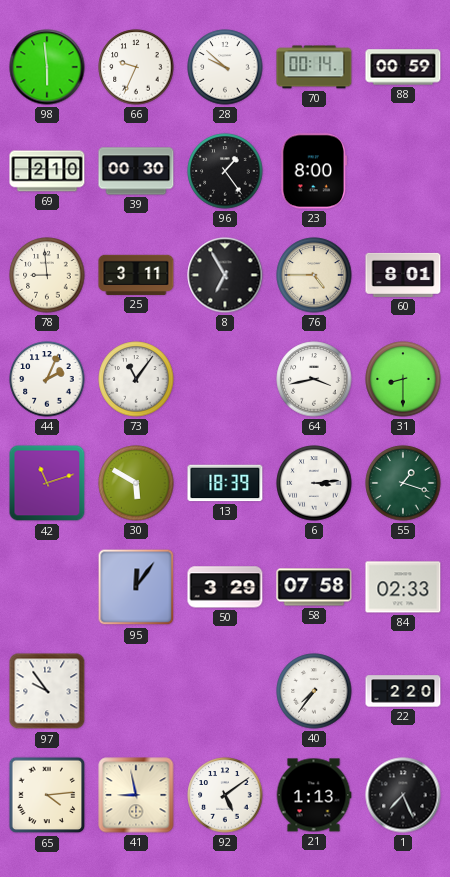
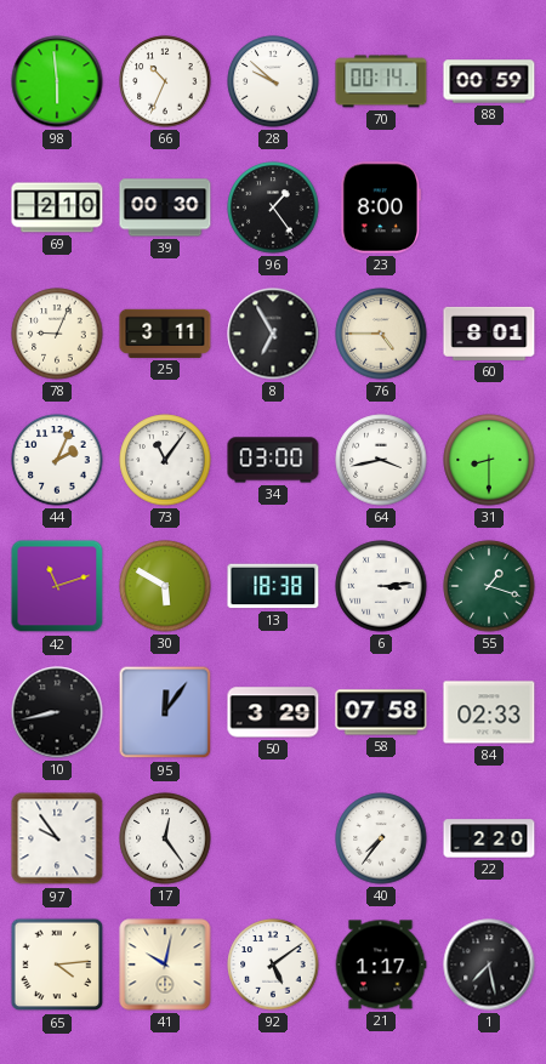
66: 9:34 -> 10:34
78: 8:59 -> 9:04
34: none -> 03:00
13: 18:39 -> 18:38
10: none -> 8:43
17: none -> 12:24
41: 8:58 -> 10:02
21: 1:13 -> 1:17
1: 7:26 -> 7:28
